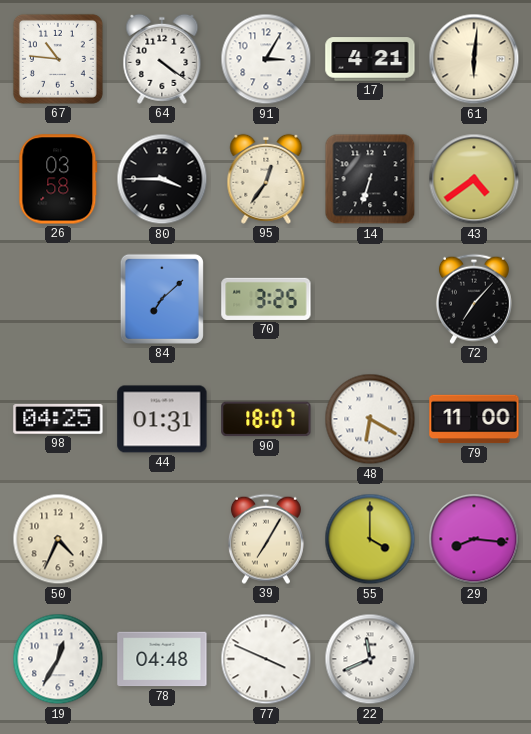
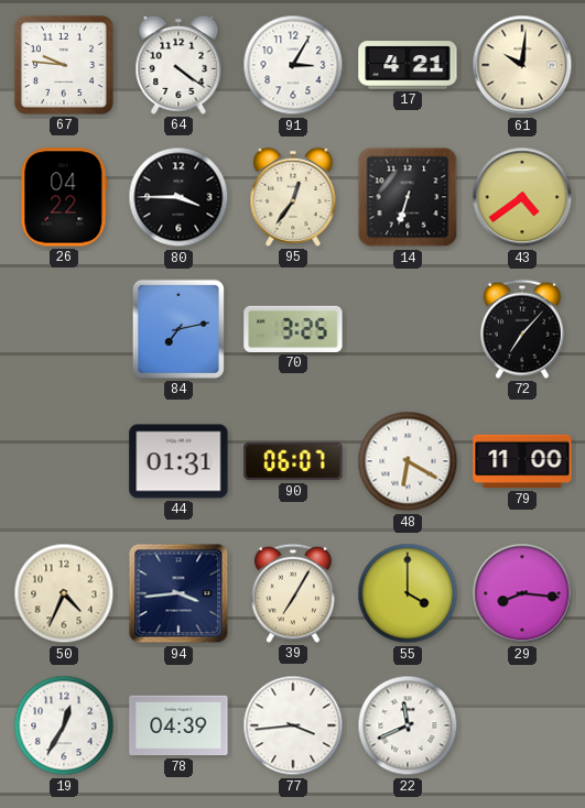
67: 10:46 -> 9:46
61: 6:01 -> 10:01
26: 03:58 -> 04:22
84: 7:08 -> 7:13
98: 04:25 -> none
90: 18:07 -> 06:07
94: none -> 3:44
78: 04:48 -> 04:39
77: 3:49 -> 3:44
